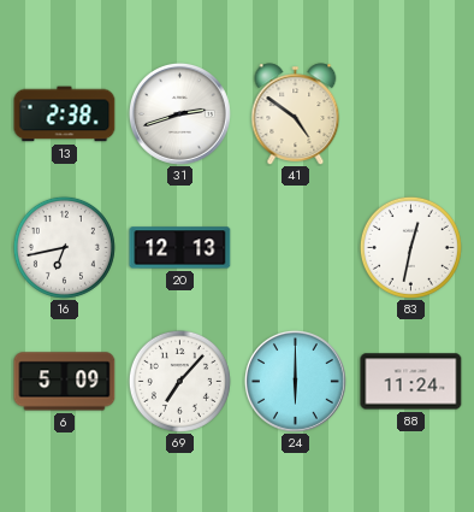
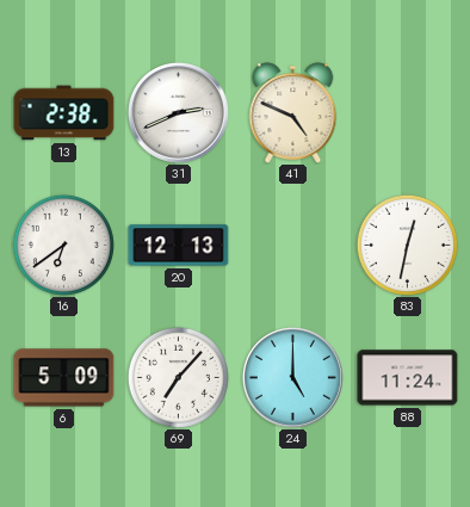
31: 2:42 -> 2:41
41: 4:51 -> 4:49
16: 6:43 -> 6:39
24: 6:00 -> 5:00
